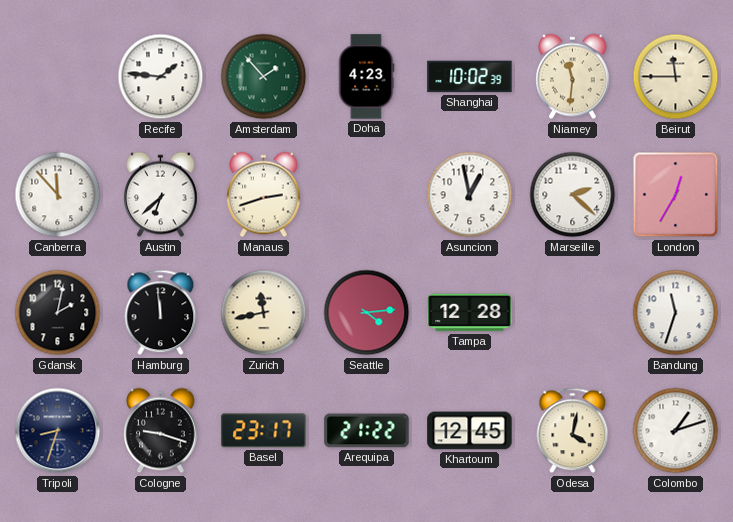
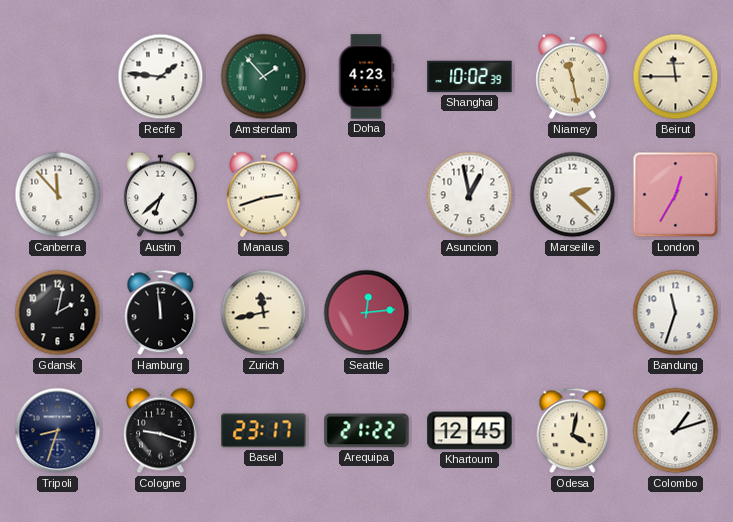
Niamey: 11:31 -> 11:28
Seattle: 4:14 -> 12:14
Tampa: 12:28 -> none
